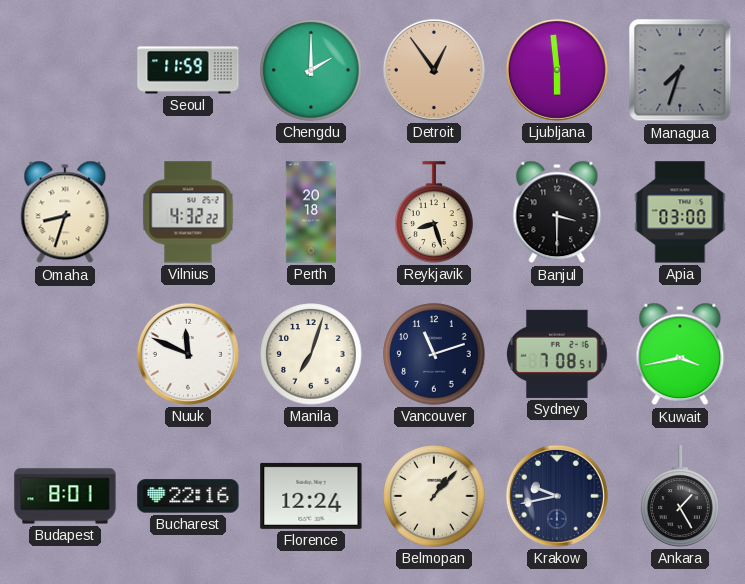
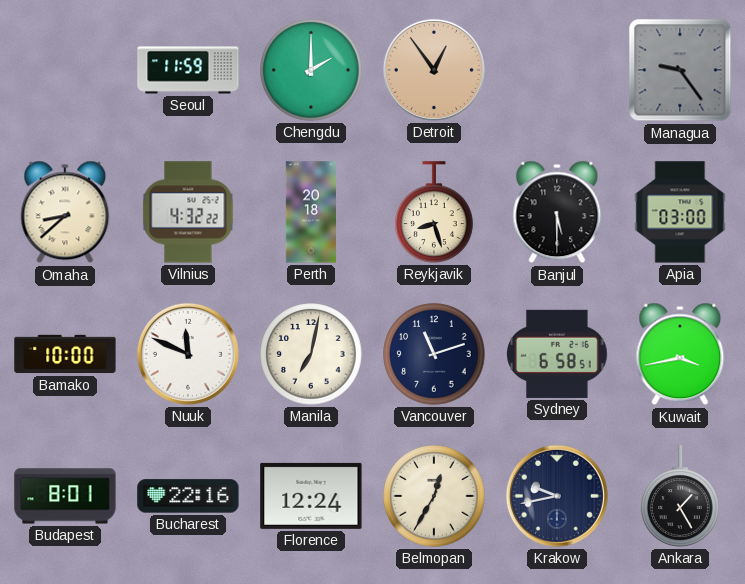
Ljubljana: 5:59 -> none
Managua: 7:33 -> 9:24
Omaha: 8:33 -> 8:38
Banjul: 3:30 -> 5:30
Bamako: none -> 10:00
Manila: 7:03 -> 7:02
Sydney: 7:08 -> 6:58
Belmopan: 1:07 -> 12:35
